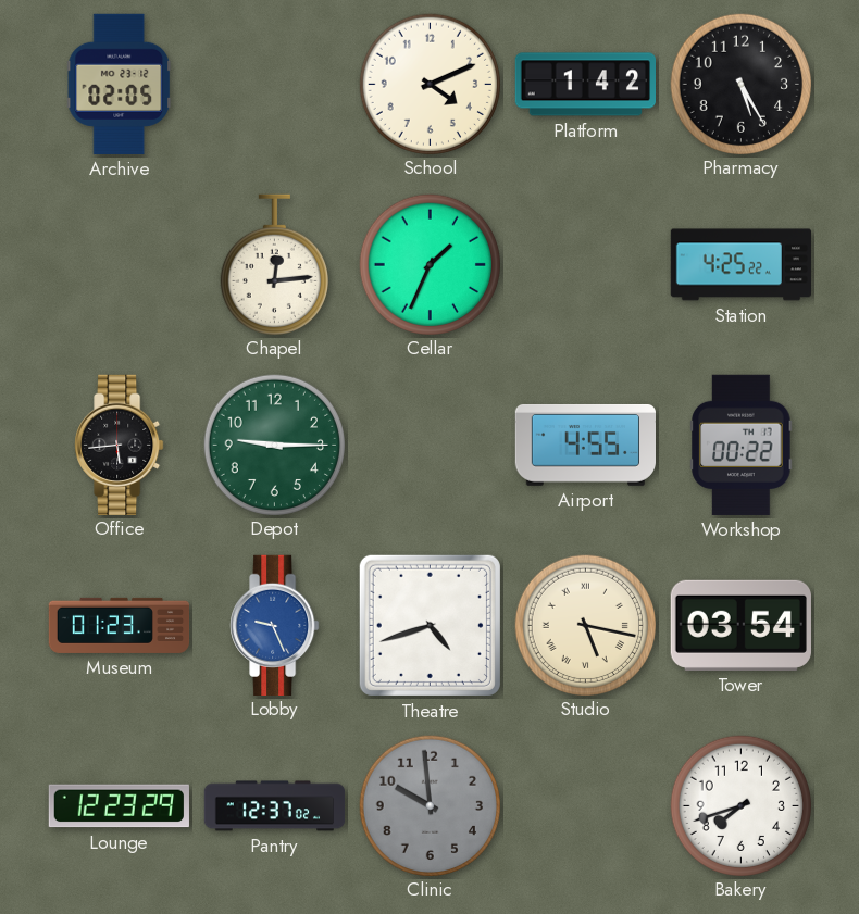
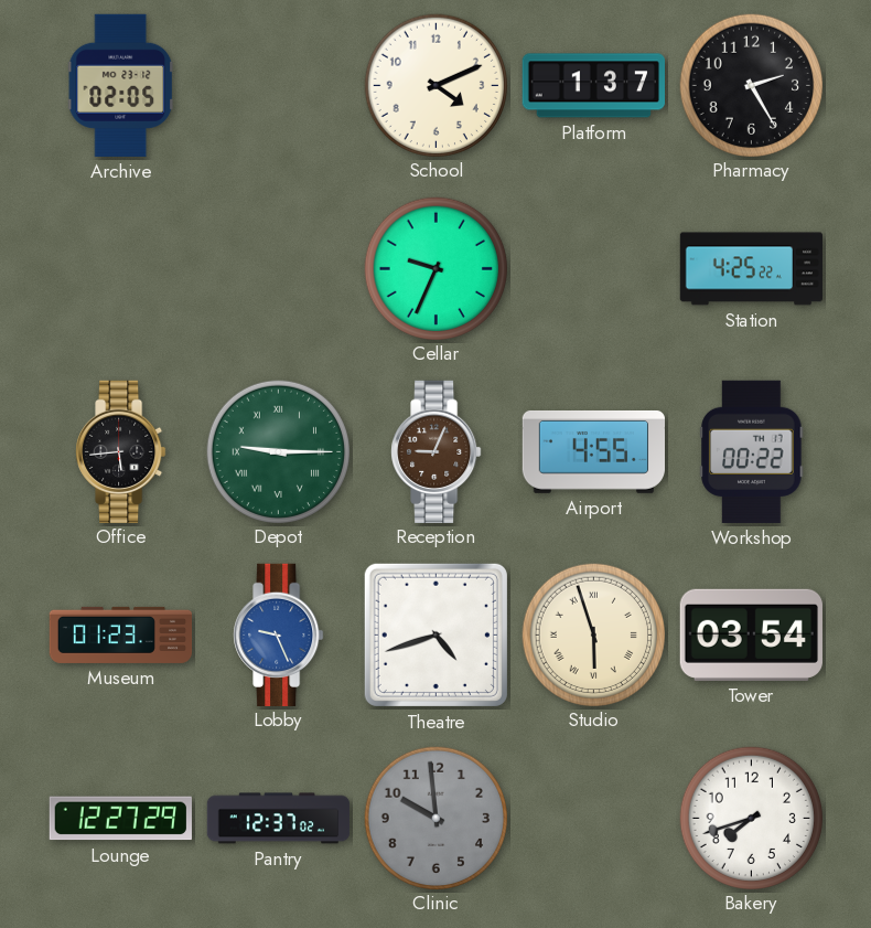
Platform: 1:42 -> 1:37
Pharmacy: 5:25 -> 2:25
Chapel: 12:14 -> none
Cellar: 1:34 -> 9:34
Depot numerals: Arabic -> Roman
Reception: none -> 9:04
Studio: 5:17 -> 5:57
Lounge: 12:23 -> 12:27
